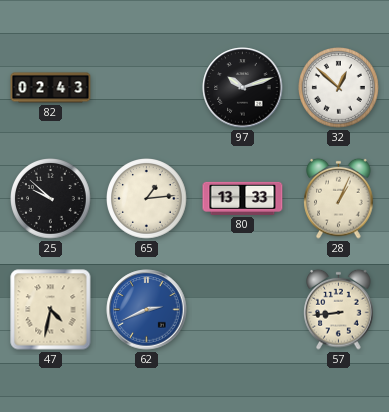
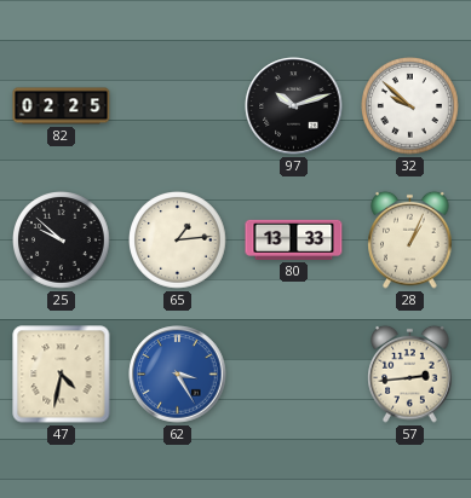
82: 02:43 -> 02:25
32: 12:52 -> 9:52
62: 2:41 -> 3:25
57: 8:44 -> 2:44
